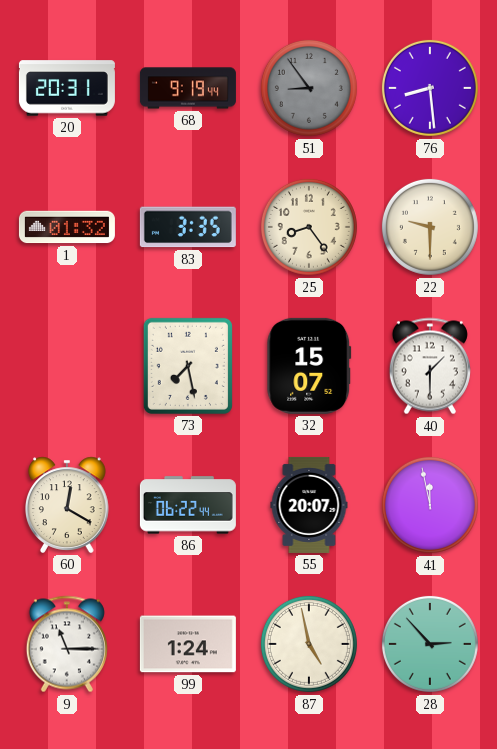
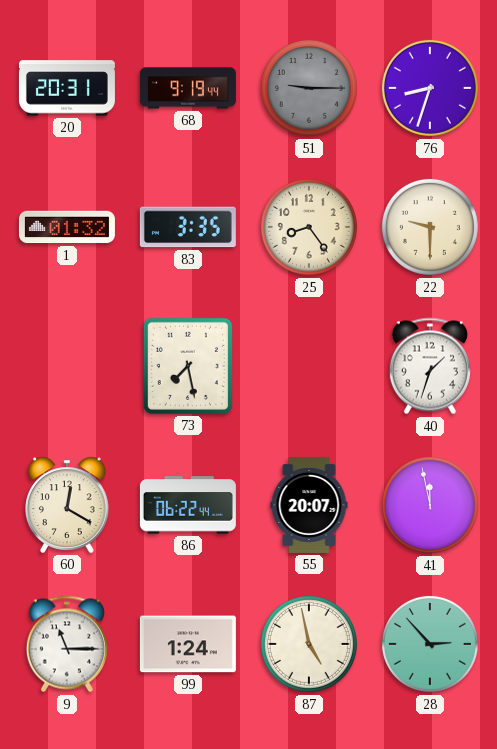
51: 8:54 -> 9:15
76: 8:29 -> 8:33
32: 15:07 -> none
40: 1:30 -> 1:33
